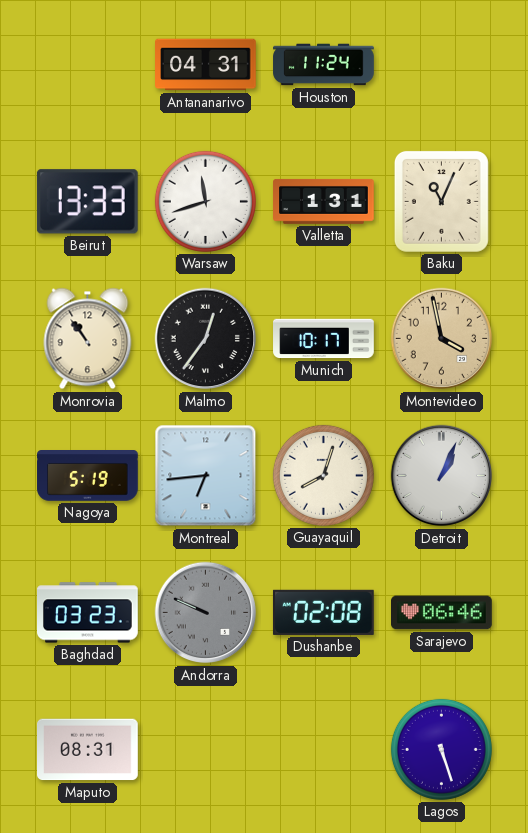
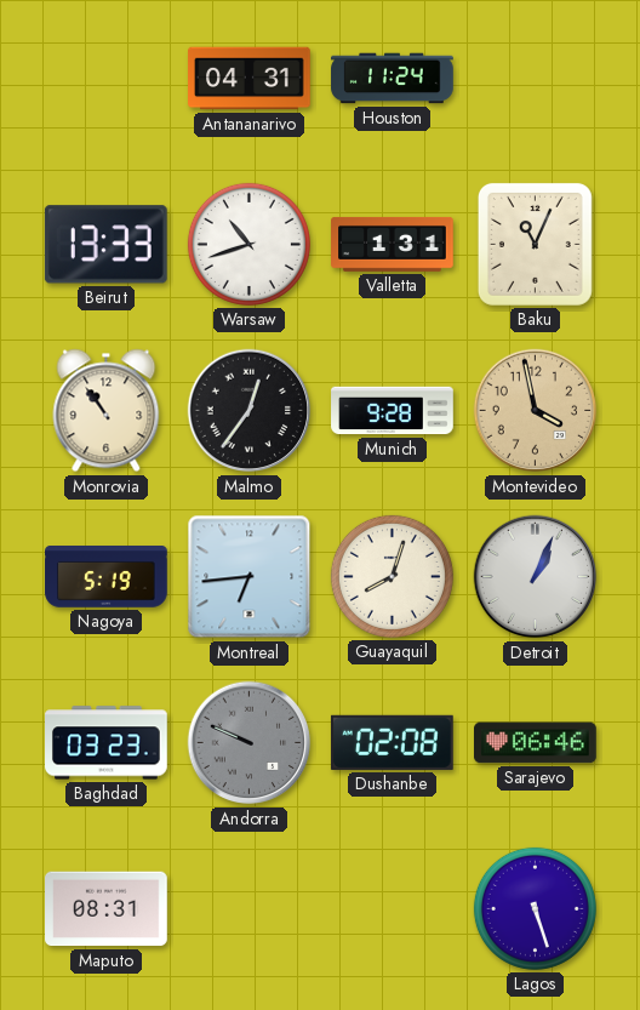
Warsaw: 11:42 -> 10:42
Munich: 10:17 -> 9:28
